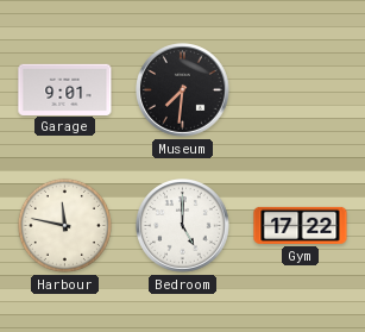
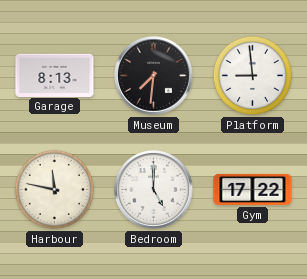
Garage: 9:01 -> 8:13
Platform: none -> 8:59
